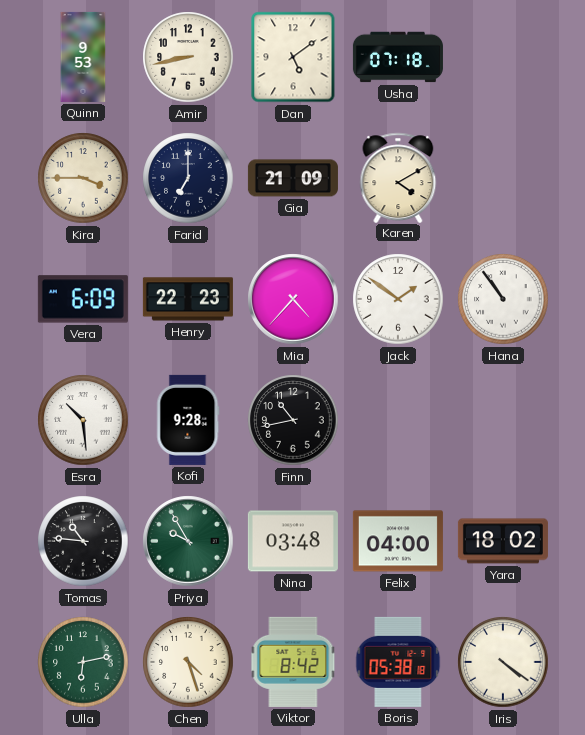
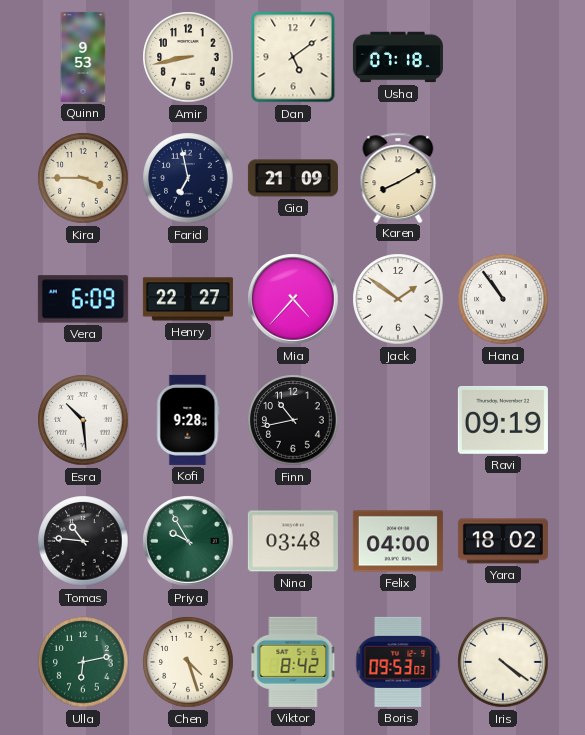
Farid: 7:00 -> 6:58
Karen: 4:10 -> 8:10
Henry: 22:23 -> 22:27
Ravi: none -> 09:19
Boris: 05:38 -> 09:53
